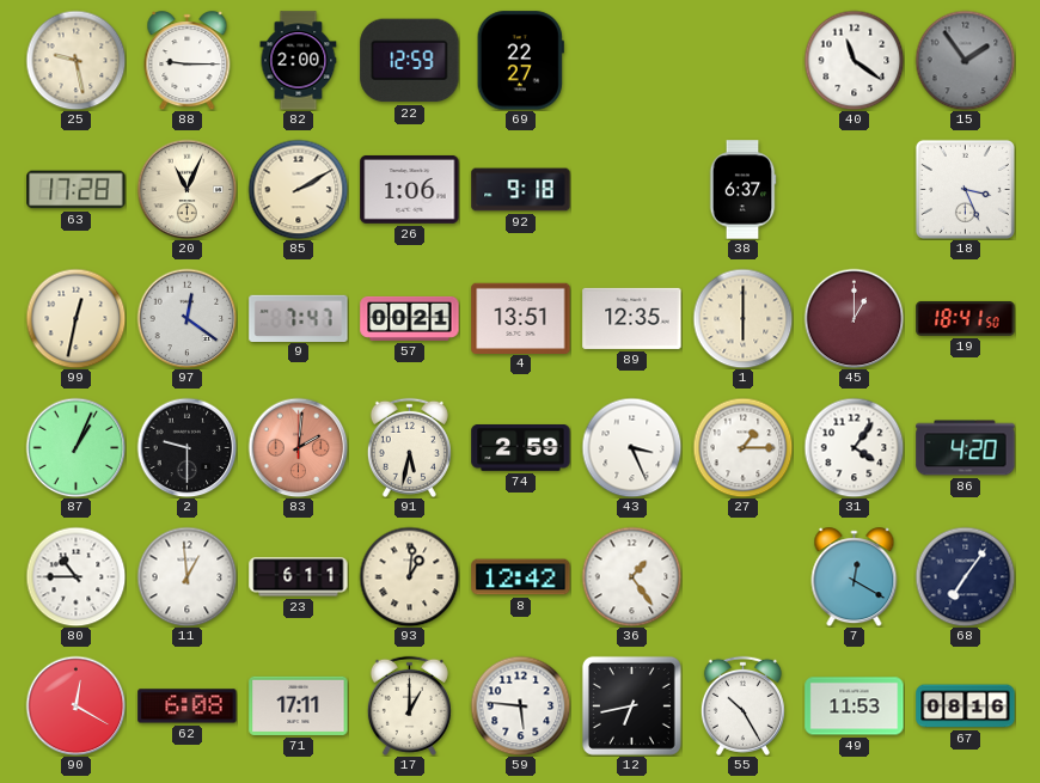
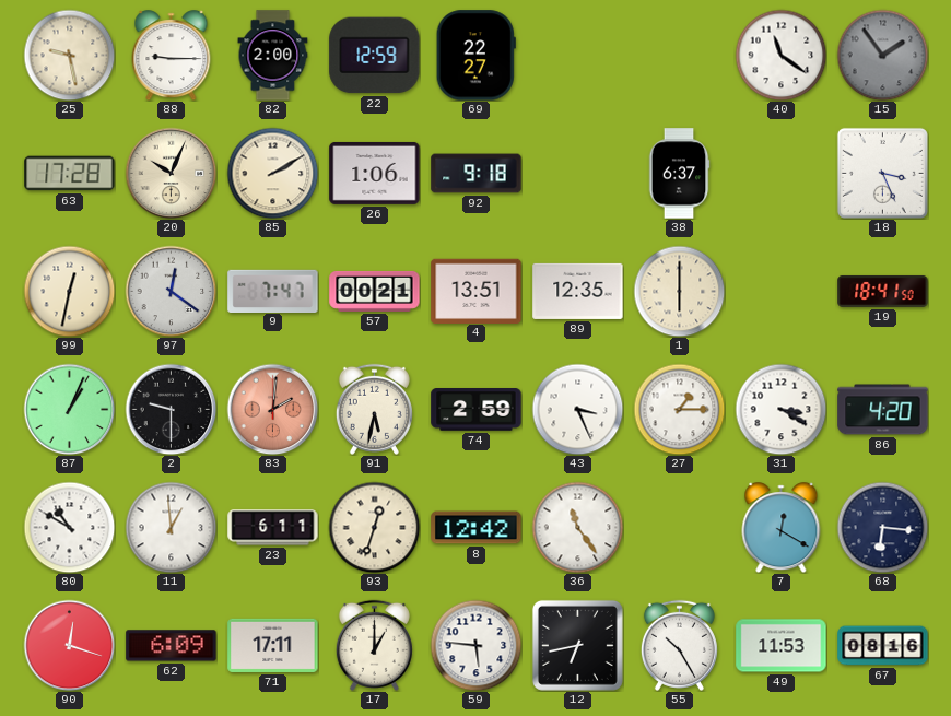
20: 11:04 -> 10:04
45: 1:00 -> none
31: 4:06 -> 3:20
80: 10:45 -> 10:50
93: 1:01 -> 12:33
36: 1:24 -> 11:24
68: 7:06 -> 6:16
90: 12:20 -> 12:18
62: 6:08 -> 6:09
